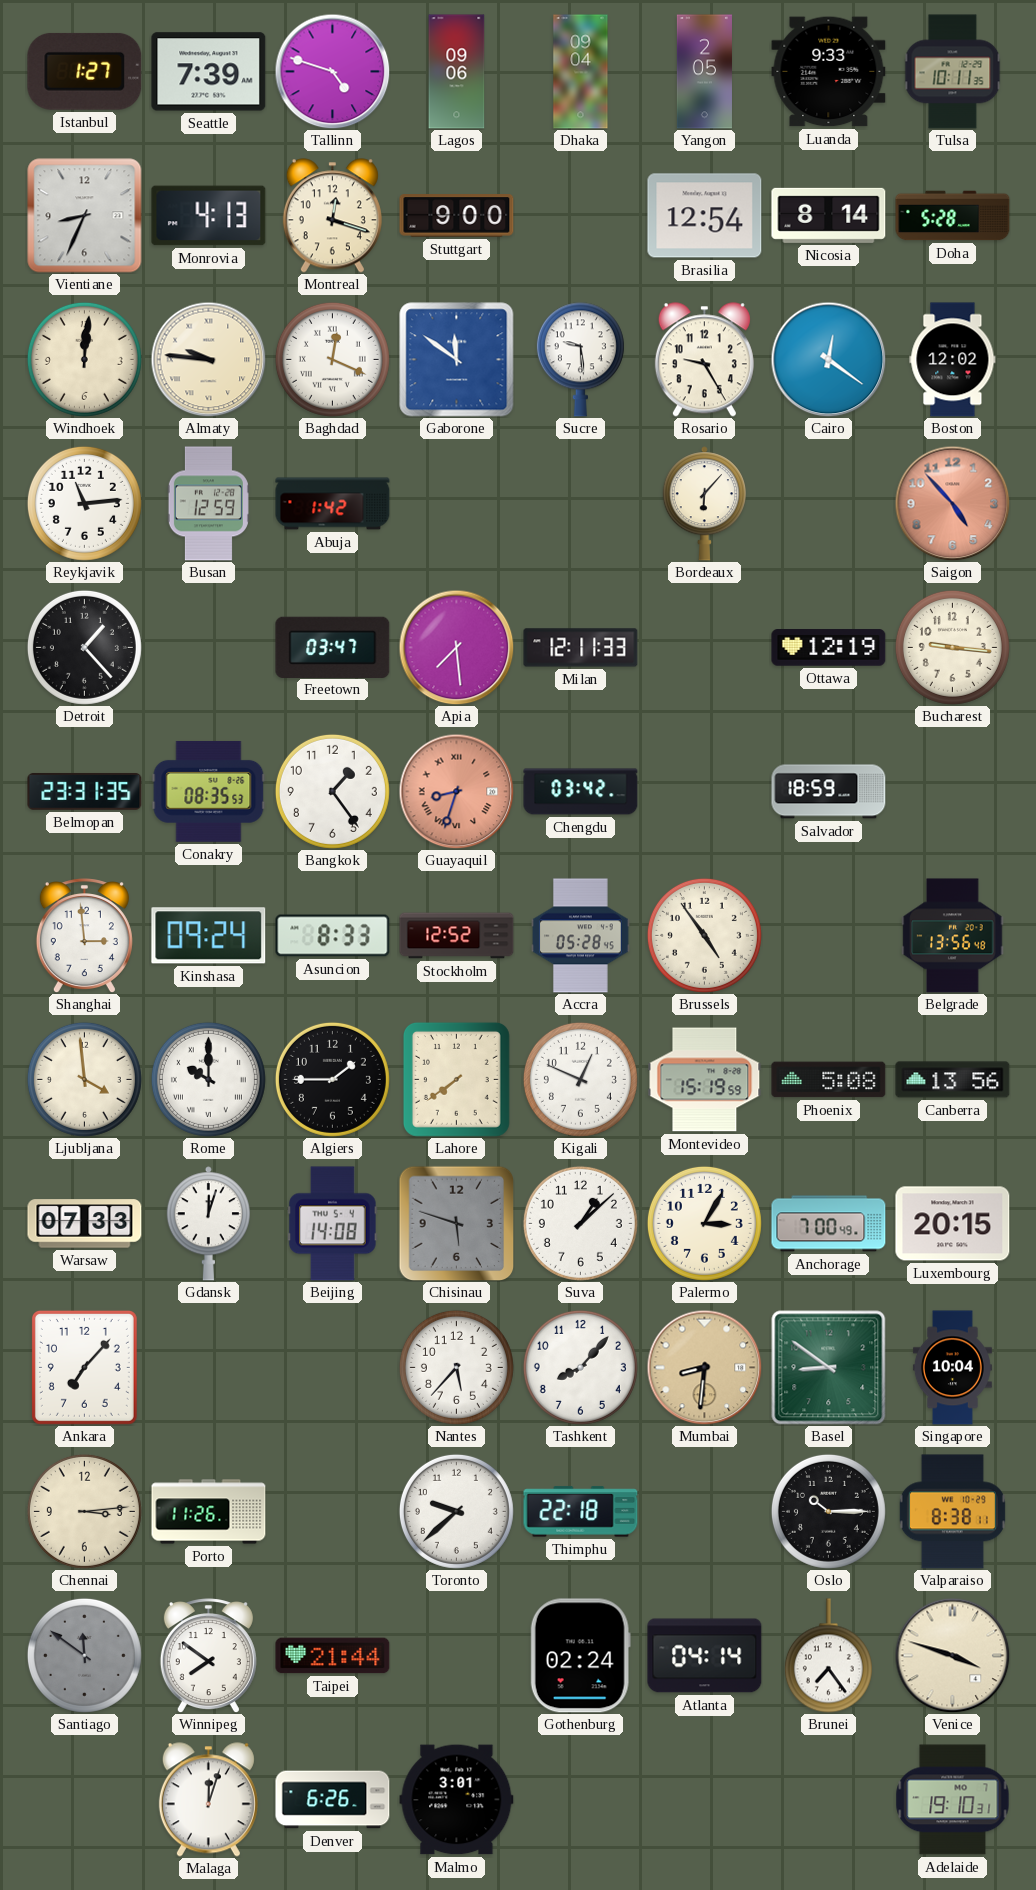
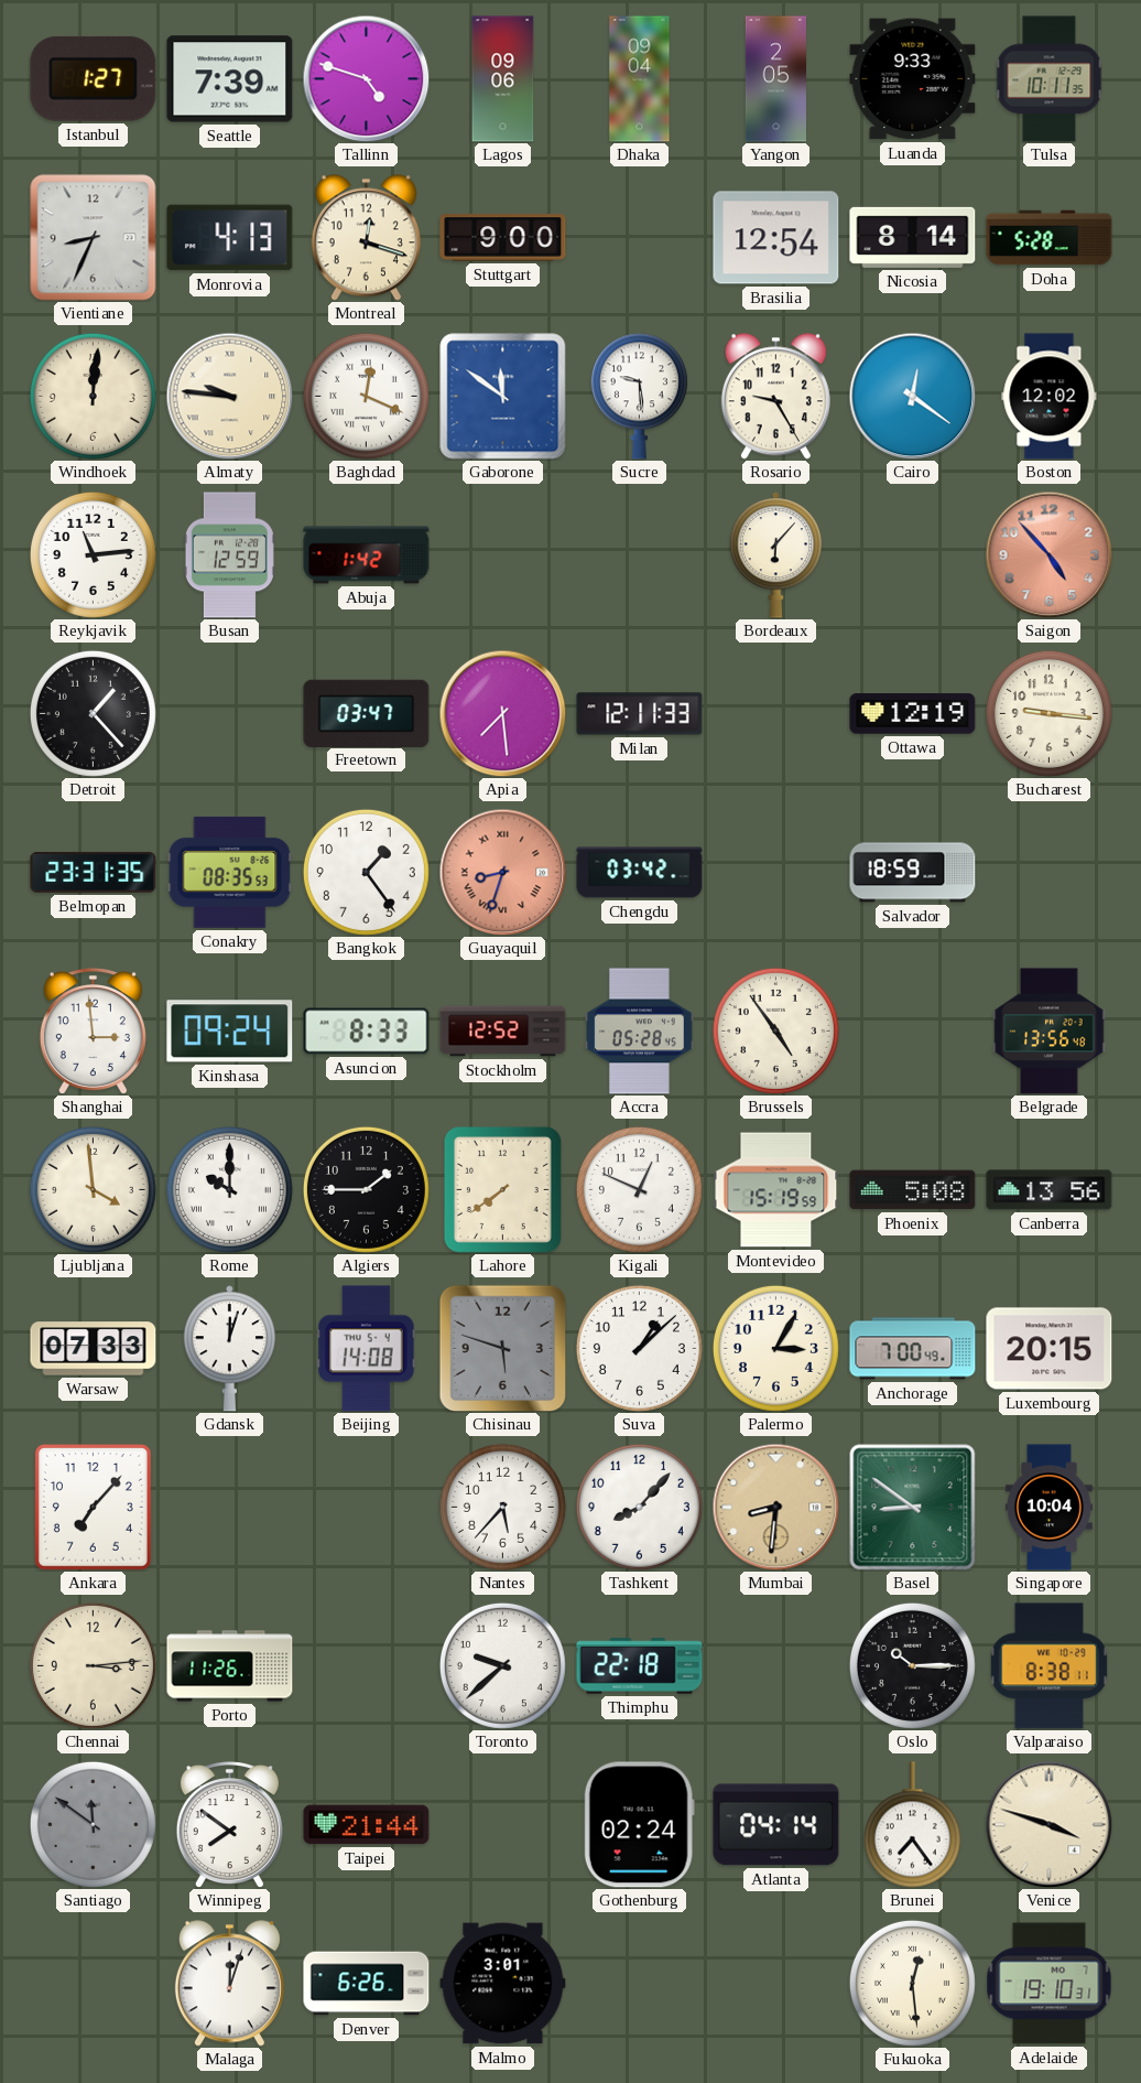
Fukuoka: none -> 12:29
